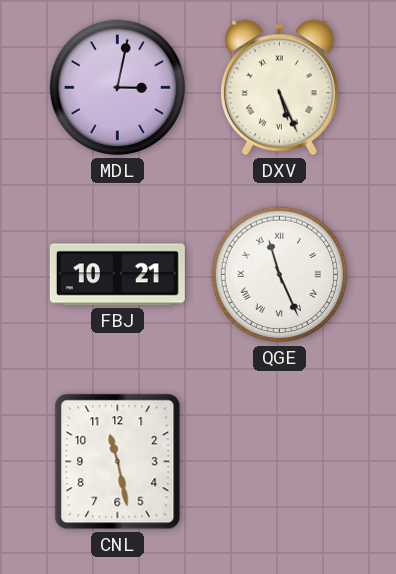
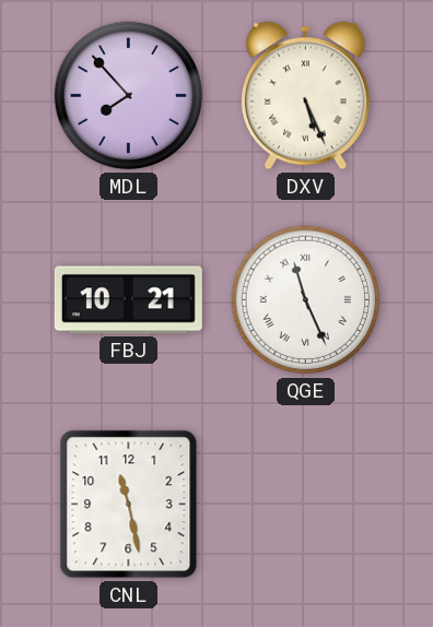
MDL: 3:02 -> 7:53
